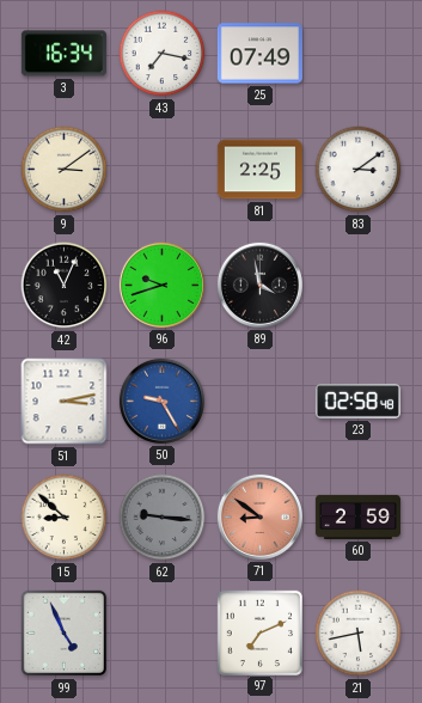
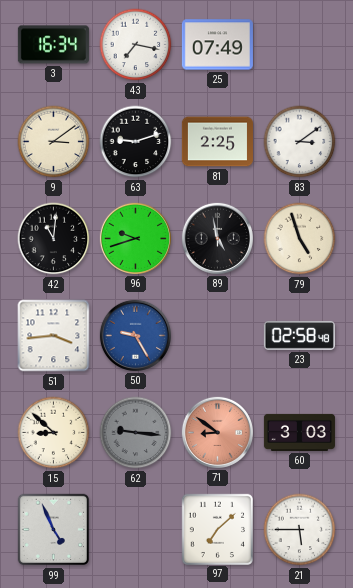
63: none -> 9:12
42: 11:04 -> 11:01
89: 3:58 -> 4:58
79: none -> 4:57
51: 3:13 -> 3:44
60: 2:59 -> 3:03
97: 7:11 -> 7:08
21: 5:43 -> 5:45
